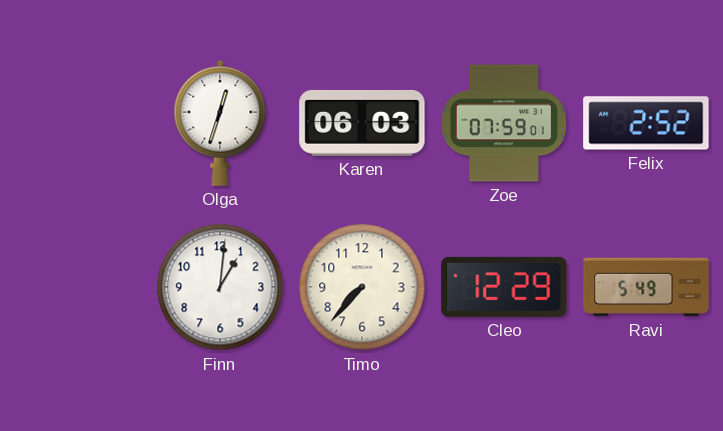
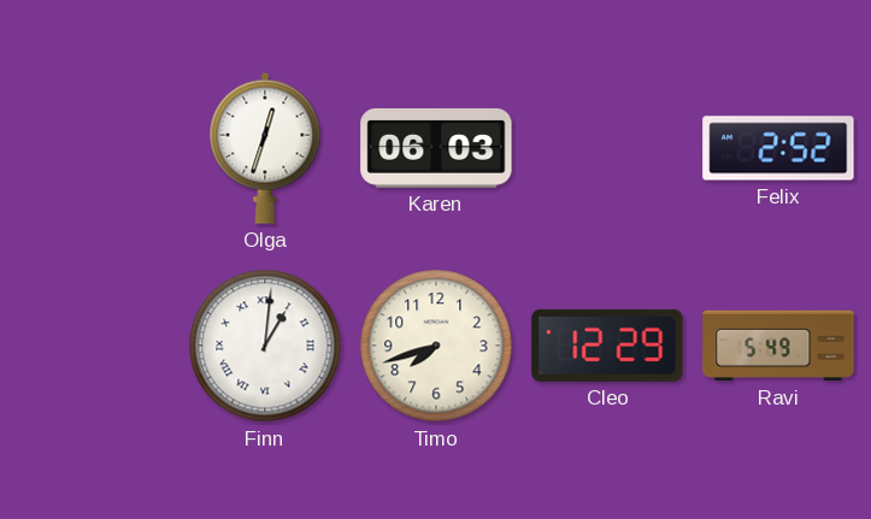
Zoe: 07:59 -> none
Finn numerals: Arabic -> Roman
Timo: 7:37 -> 7:42
